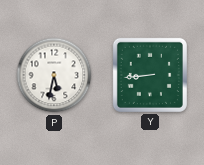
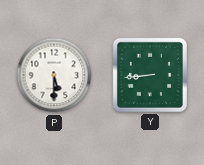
P: 5:32 -> 5:30
